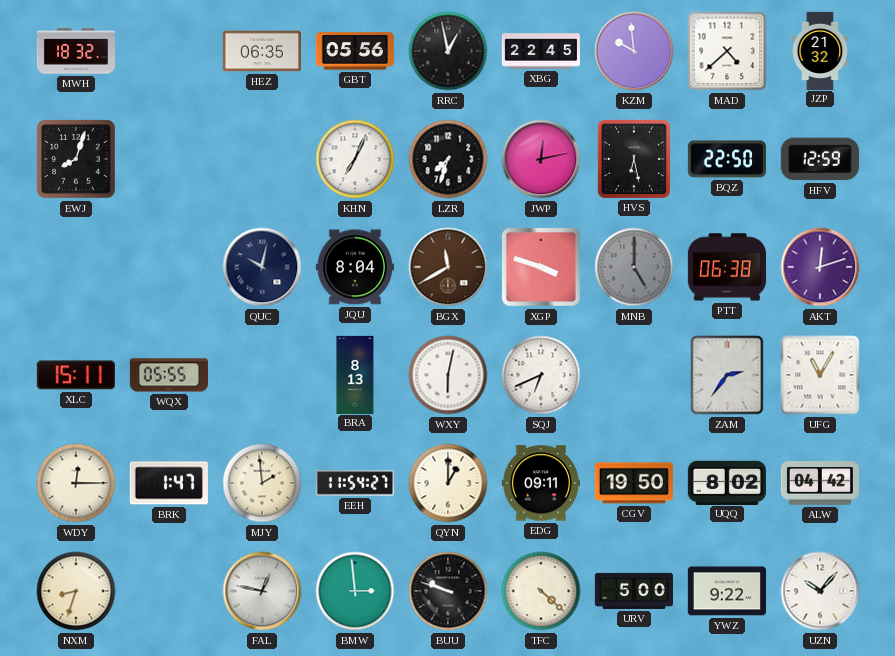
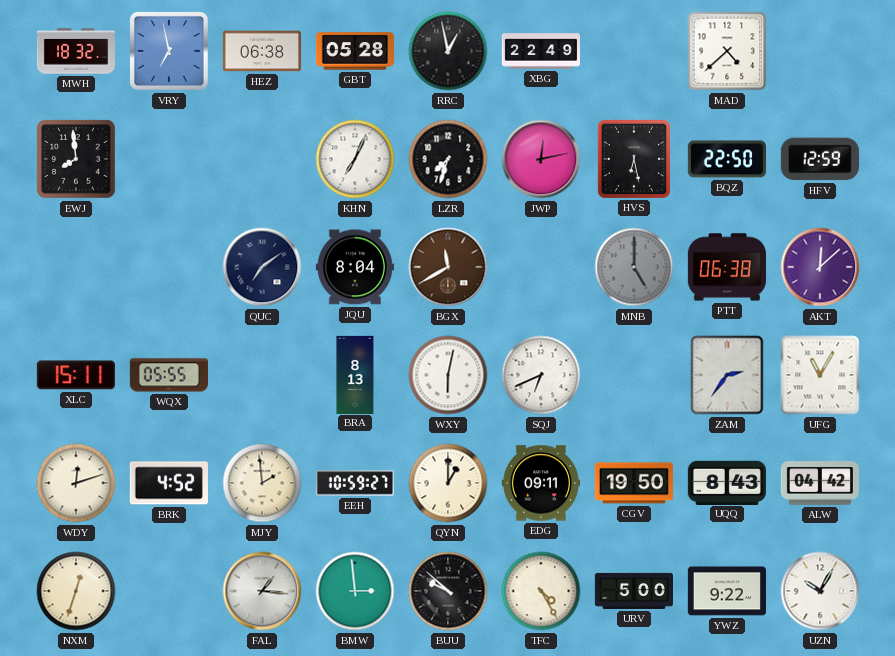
VRY: none -> 6:58
HEZ: 06:35 -> 06:38
GBT: 05:56 -> 05:28
XBG: 22:45 -> 22:49
KZM: 9:59 -> none
JZP: 21:32 -> none
EWJ: 8:03 -> 7:59
QUC: 10:02 -> 7:09
XGP: 3:48 -> none
AKT: 12:12 -> 12:08
WDY: 12:15 -> 12:12
BRK: 1:47 -> 4:52
EEH: 11:54 -> 10:59
UQQ: 8:02 -> 8:43
NXM: 8:33 -> 12:33
FAL: 12:47 -> 1:16
BUU: 9:48 -> 9:52
TFC: 4:22 -> 4:25
UZN: 10:07 -> 10:05
